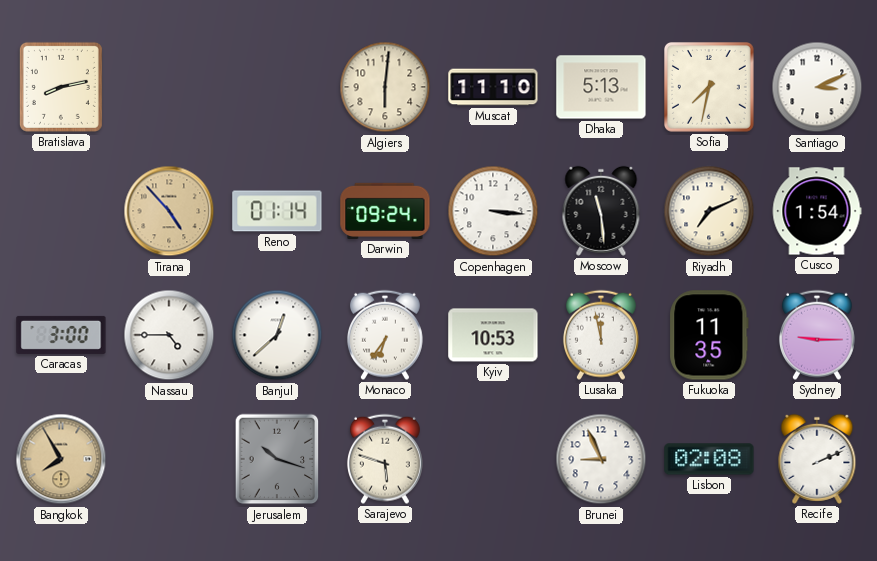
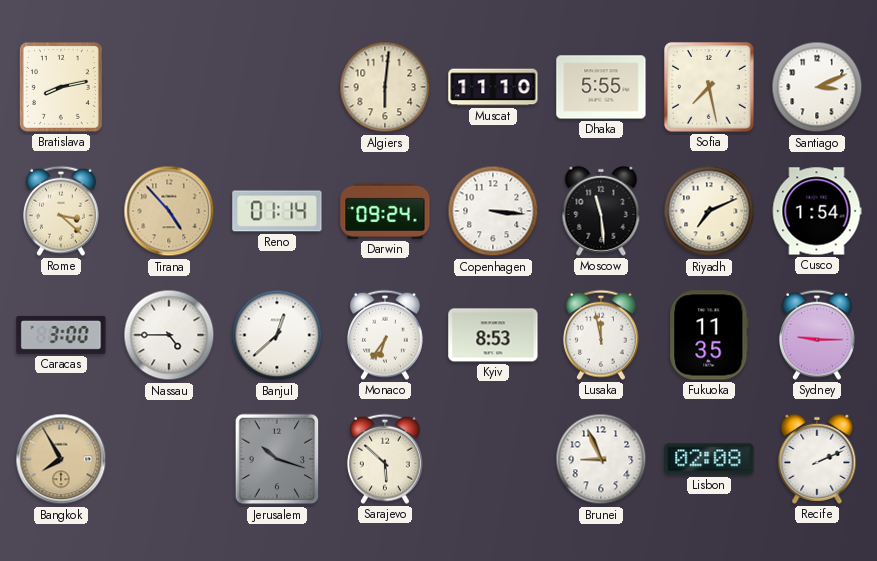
Dhaka: 5:13 -> 5:55
Sofia: 7:32 -> 7:28
Rome: none -> 3:22
Kyiv: 10:53 -> 8:53
Sarajevo: 5:48 -> 5:52
